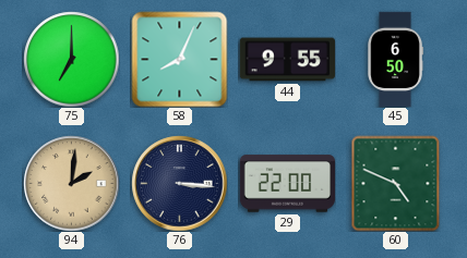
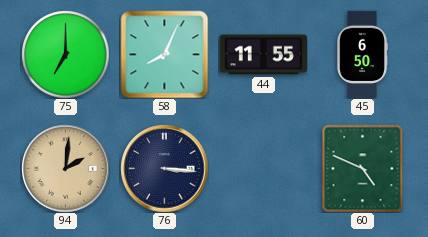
44: 9:55 -> 11:55
29: 22:00 -> none
